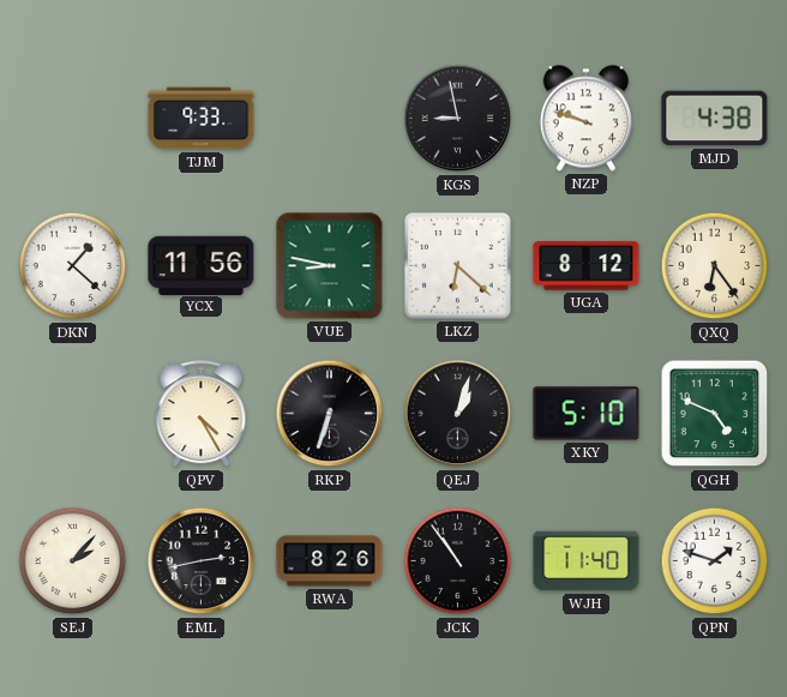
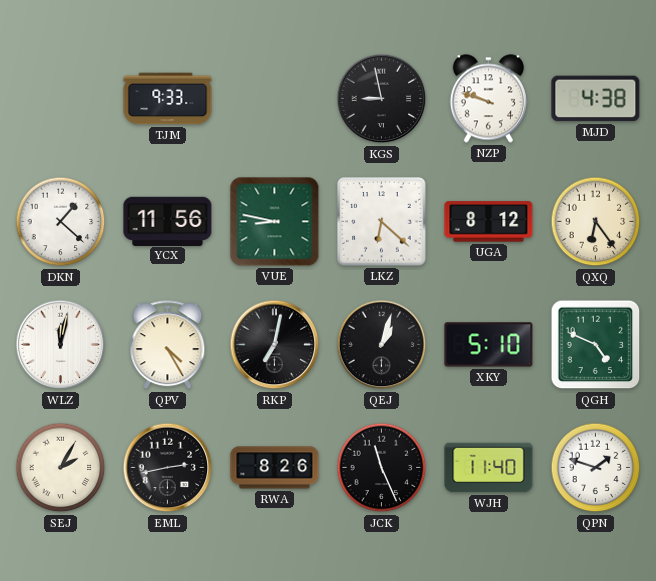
WLZ: none -> 12:02
RKP: 6:33 -> 7:02
SEJ: 2:07 -> 2:05
JCK: 10:54 -> 11:26
